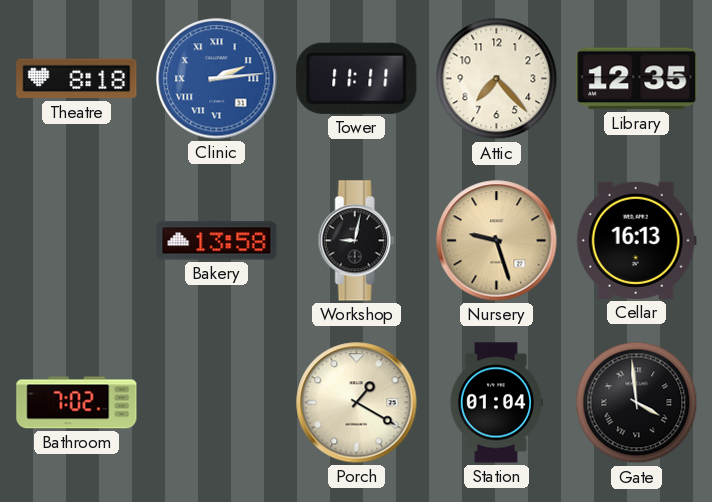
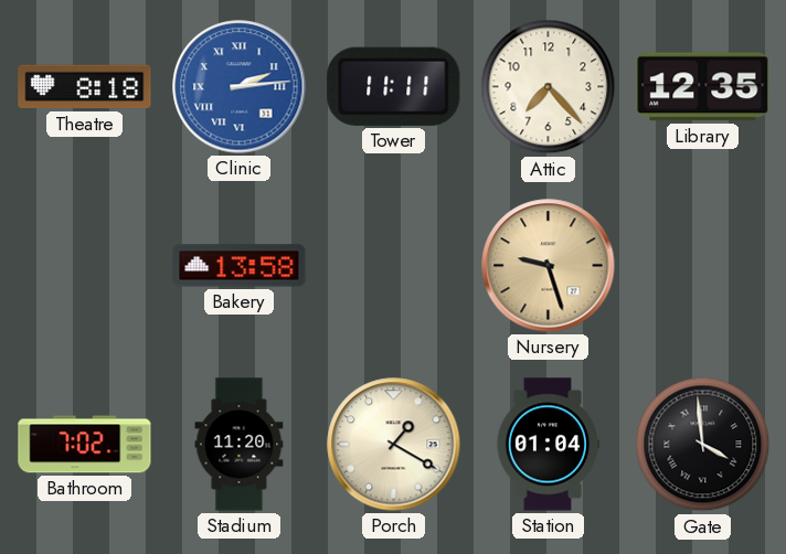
Workshop: 9:02 -> none
Cellar: 16:13 -> none
Stadium: none -> 11:20
